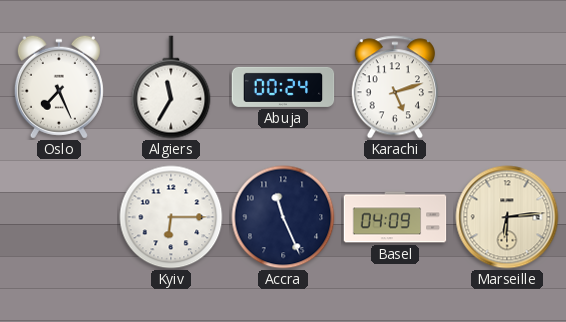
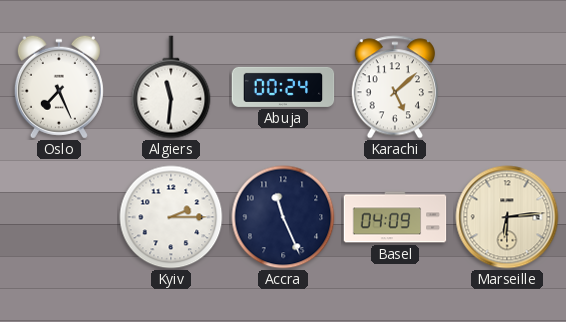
Algiers: 11:35 -> 11:31
Karachi: 5:12 -> 5:08
Kyiv: 6:15 -> 2:15
